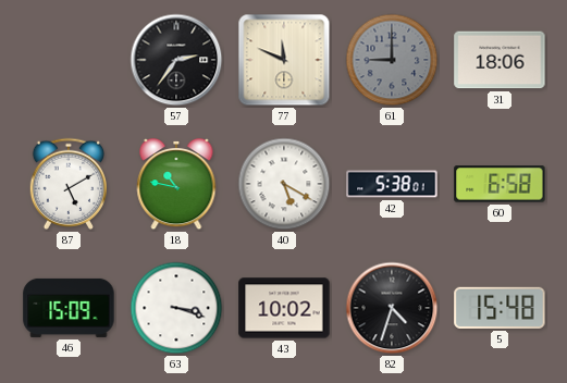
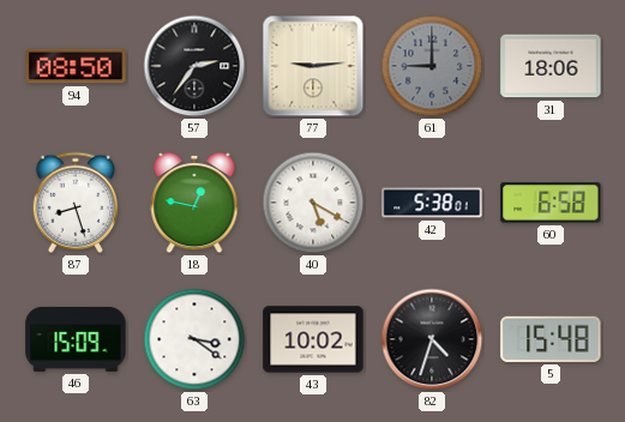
94: none -> 08:50
77: 11:49 -> 9:14
87: 5:10 -> 8:27
18: 10:47 -> 12:47
63: 3:18 -> 3:21
